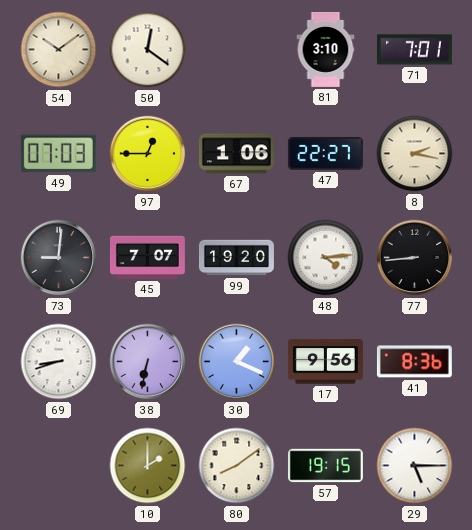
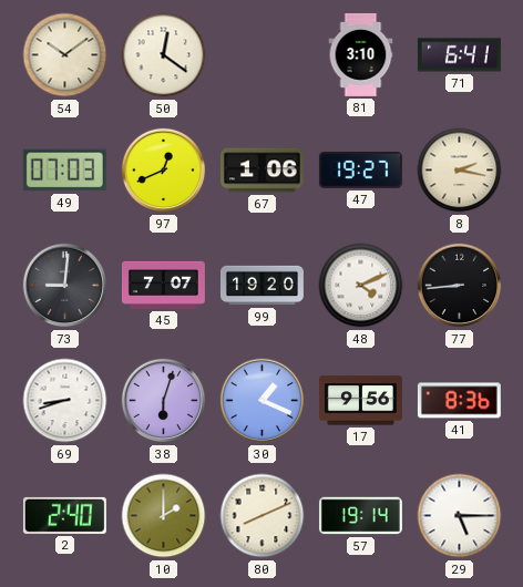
71: 7:01 -> 6:41
97: 12:45 -> 12:41
47: 22:27 -> 19:27
48: 4:14 -> 4:11
38: 6:32 -> 6:03
2: none -> 2:40
80: 8:09 -> 8:11
57: 19:15 -> 19:14
